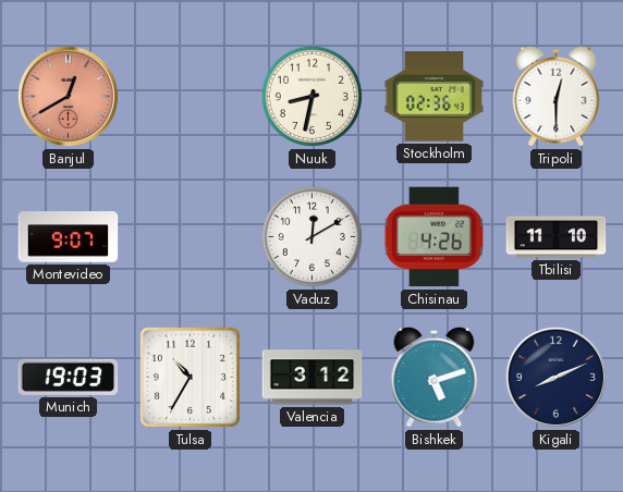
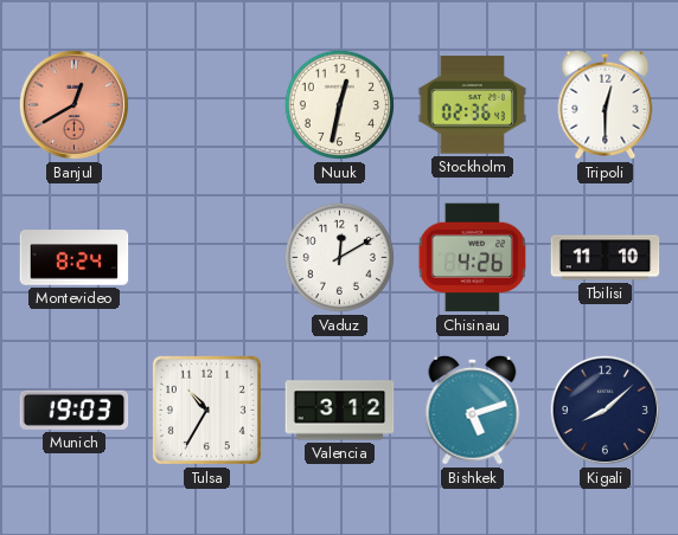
Nuuk: 8:32 -> 12:32
Montevideo: 9:07 -> 8:24
Kigali: 8:11 -> 8:08
